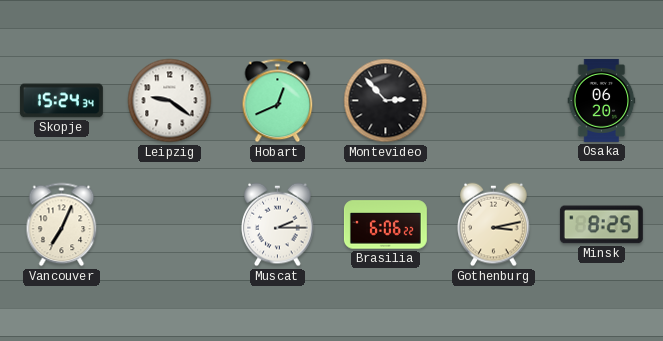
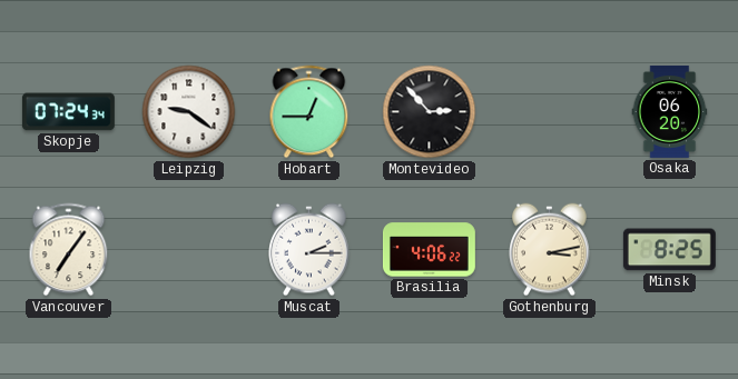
Skopje: 15:24 -> 07:24
Hobart: 12:41 -> 12:45
Vancouver: 7:04 -> 7:06
Brasilia: 6:06 -> 4:06
